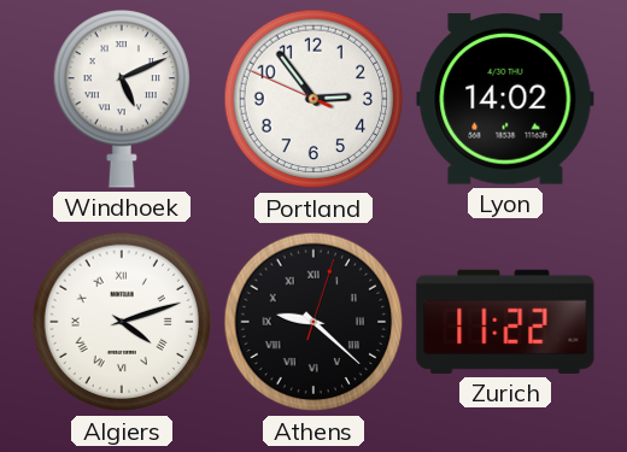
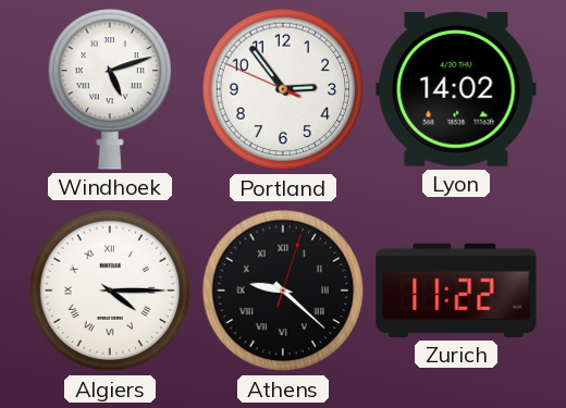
Windhoek: 5:11 -> 5:12
Algiers: 4:12 -> 4:15
